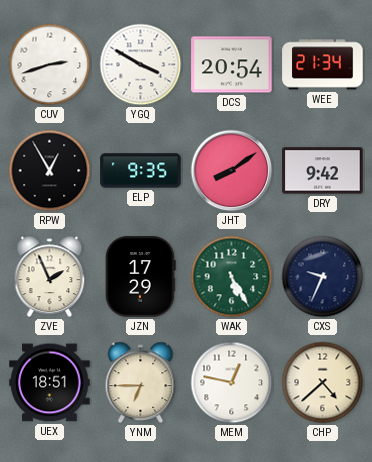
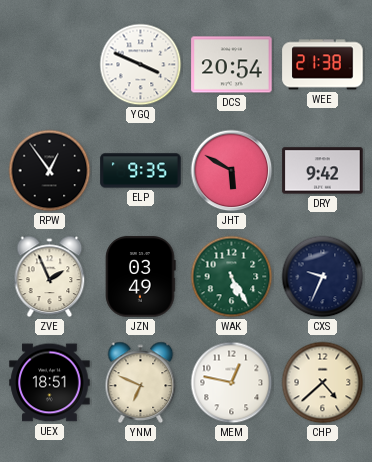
CUV: 2:42 -> none
YGQ: 3:50 -> 3:49
WEE: 21:34 -> 21:38
RPW: 12:55 -> 12:54
JHT: 8:09 -> 5:50
JZN: 17:29 -> 03:49
YNM: 6:45 -> 6:49
